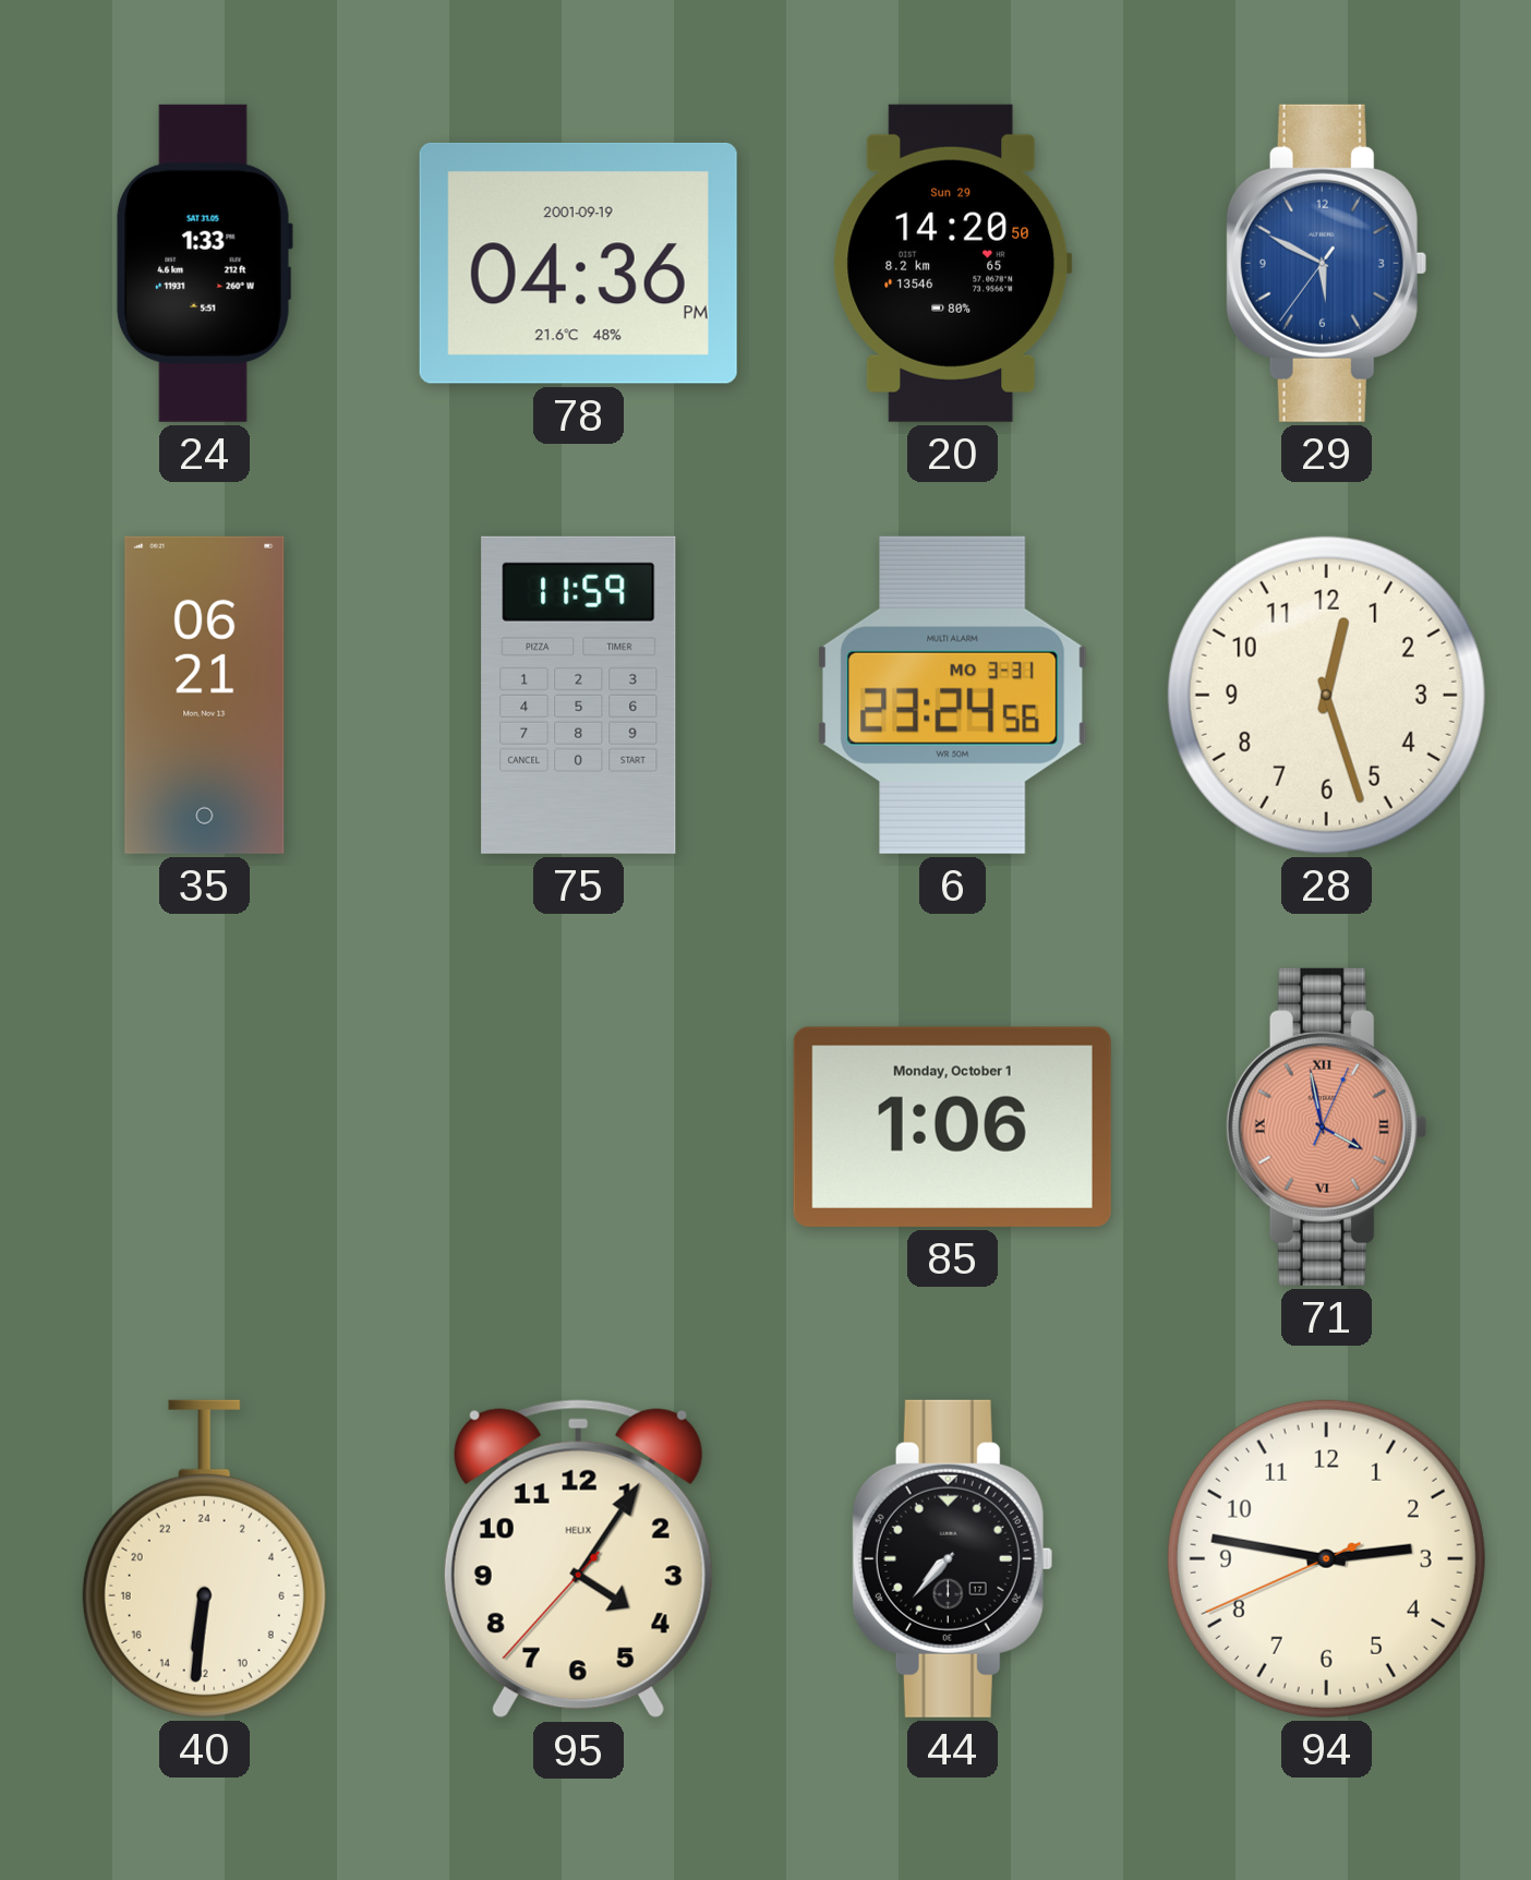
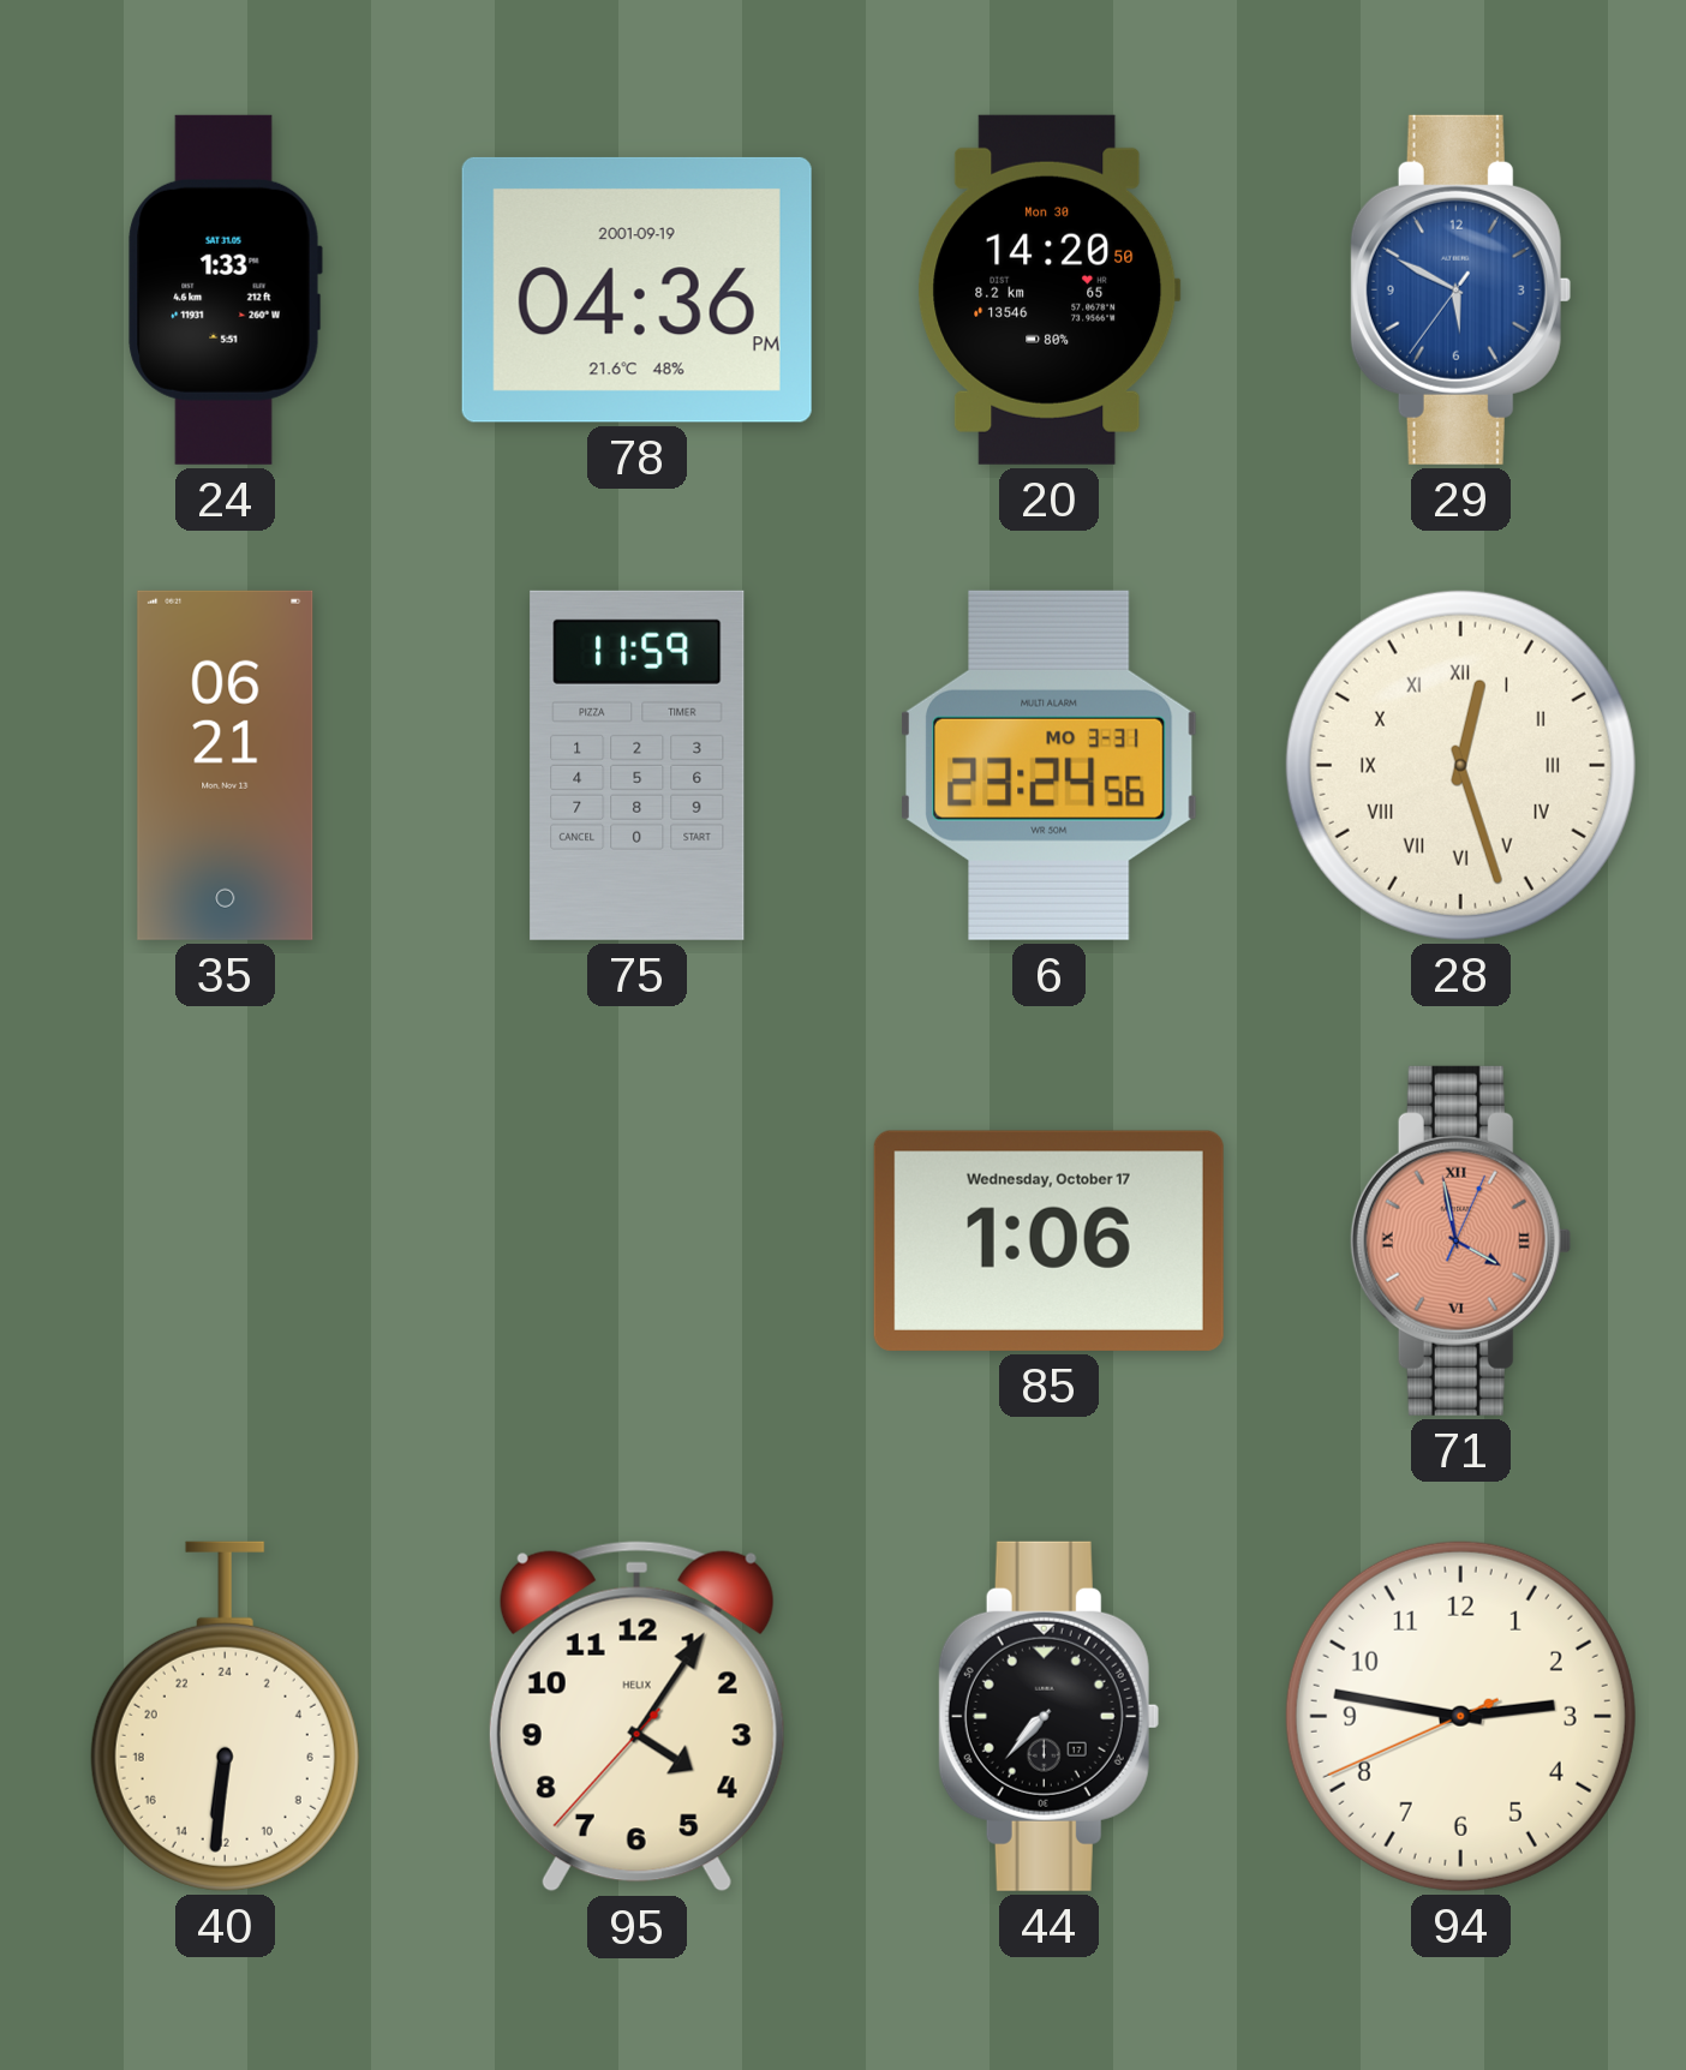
20 date: Sun 29 -> Mon 30
28 numerals: Arabic -> Roman
85 date: Monday, October 1 -> Wednesday, October 17
